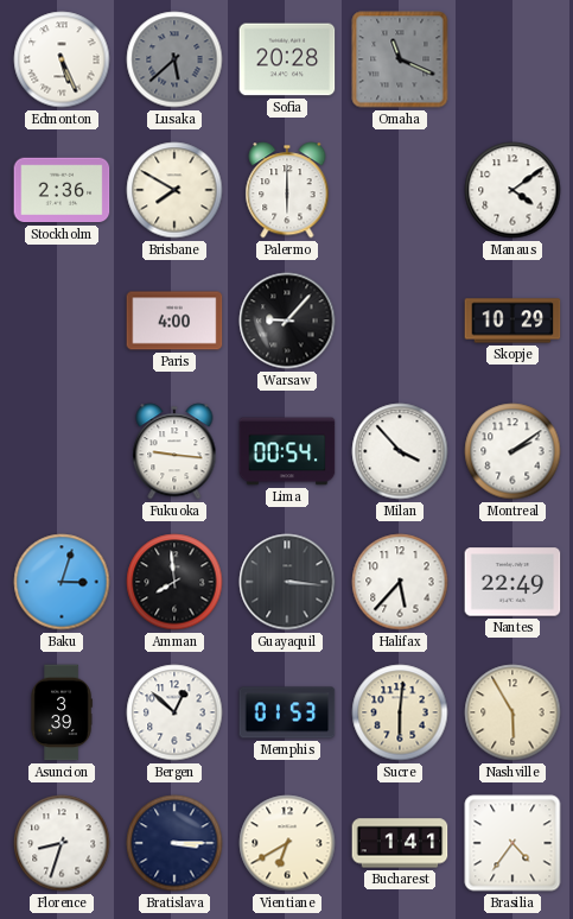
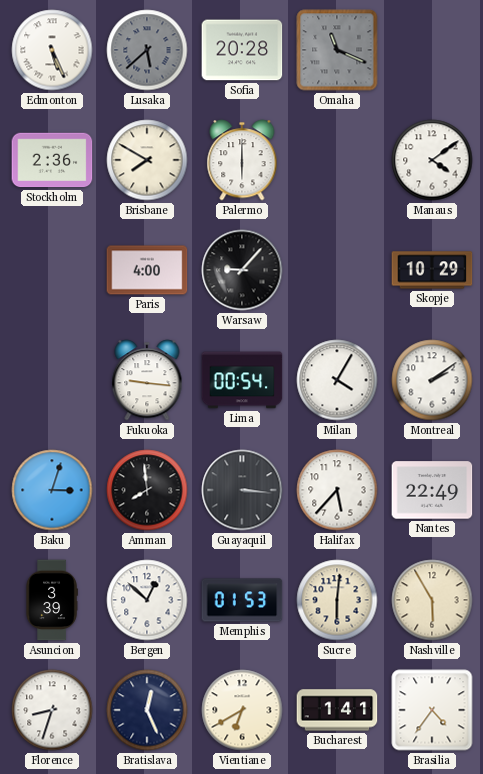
Milan: 3:53 -> 4:05
Bratislava: 3:15 -> 12:26
